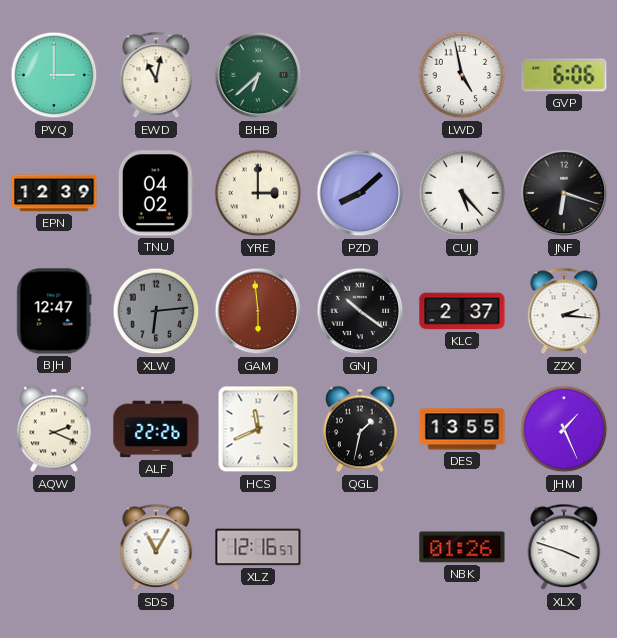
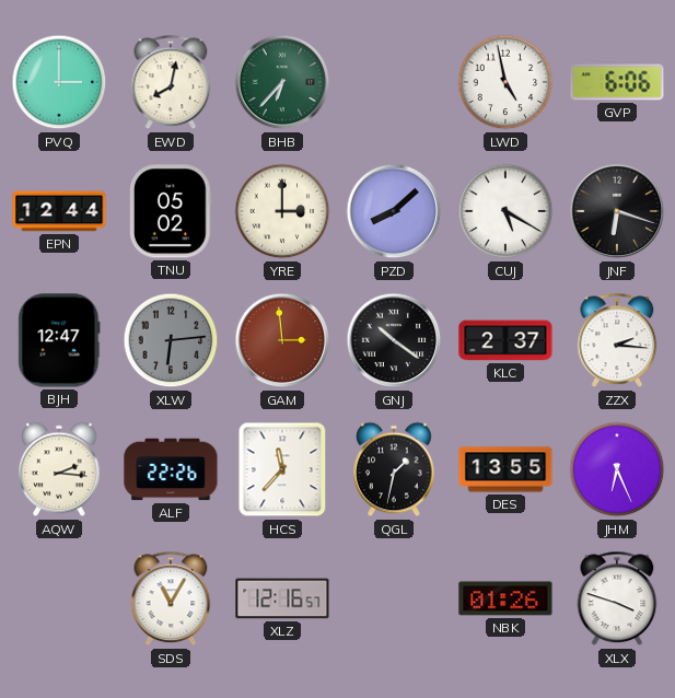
EWD: 11:02 -> 8:02
BHB: 6:38 -> 6:37
EPN: 12:39 -> 12:44
TNU: 04:02 -> 05:02
CUJ: 5:23 -> 5:20
GAM: 5:59 -> 2:59
AQW: 2:19 -> 2:16
HCS: 11:41 -> 11:37
JHM: 1:26 -> 6:26
